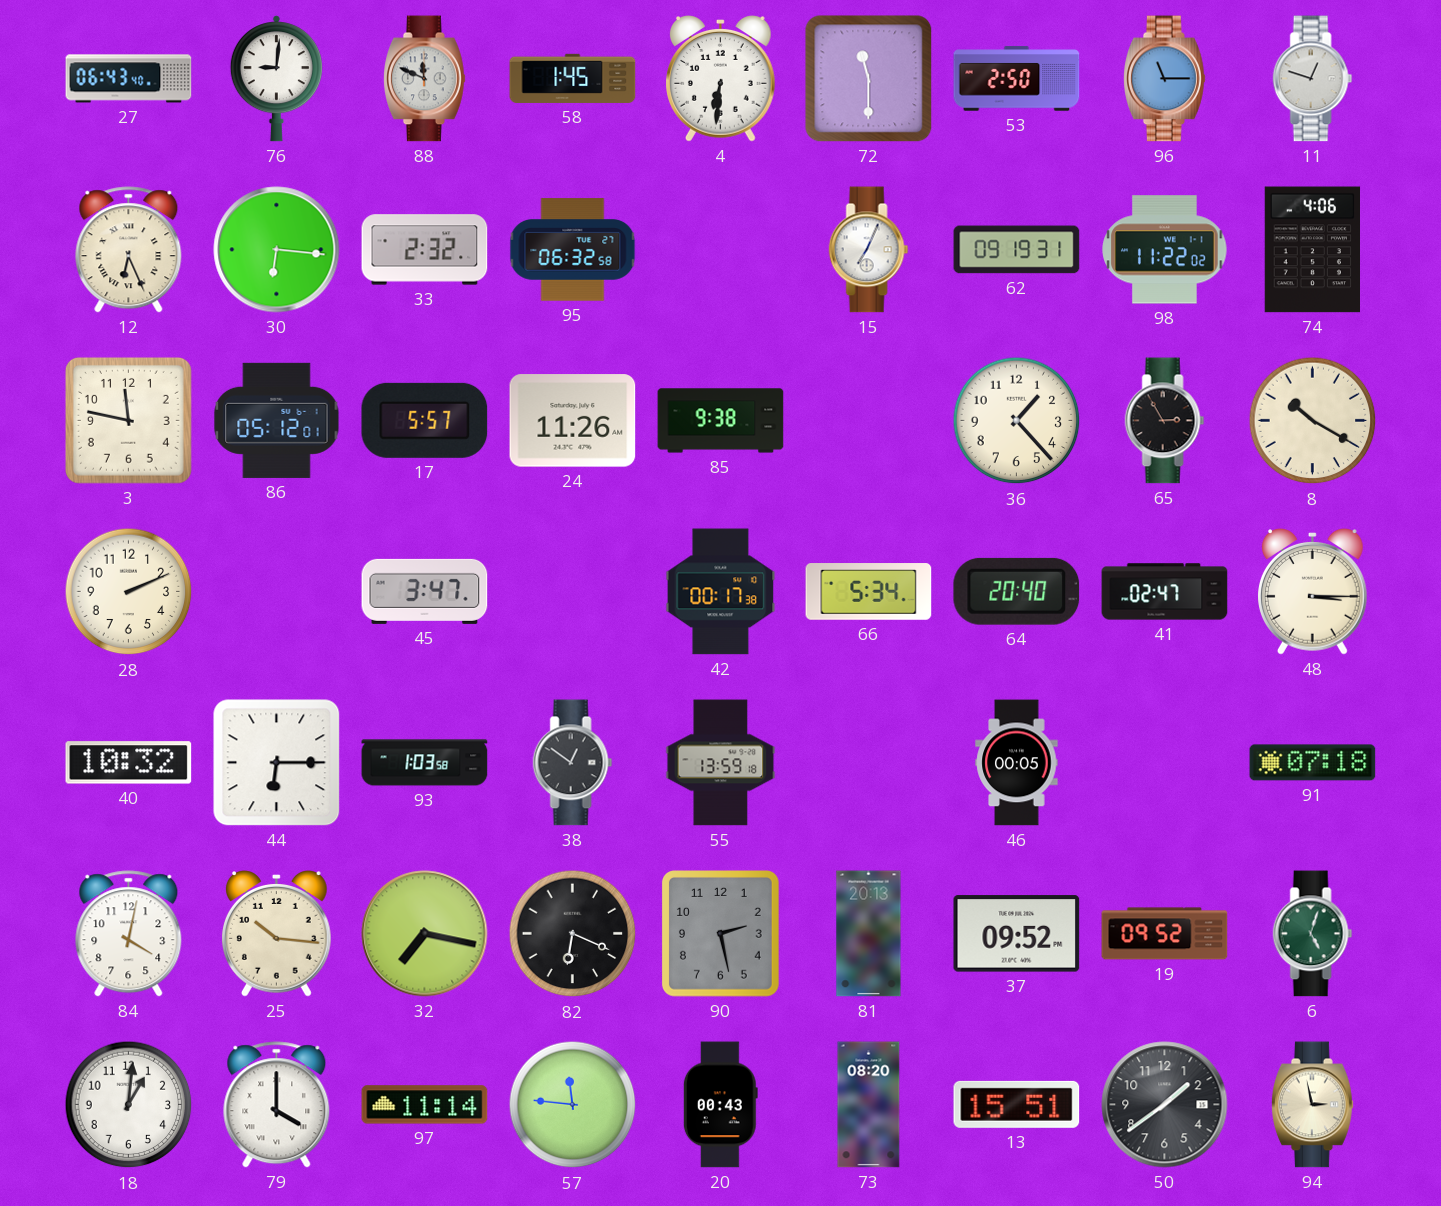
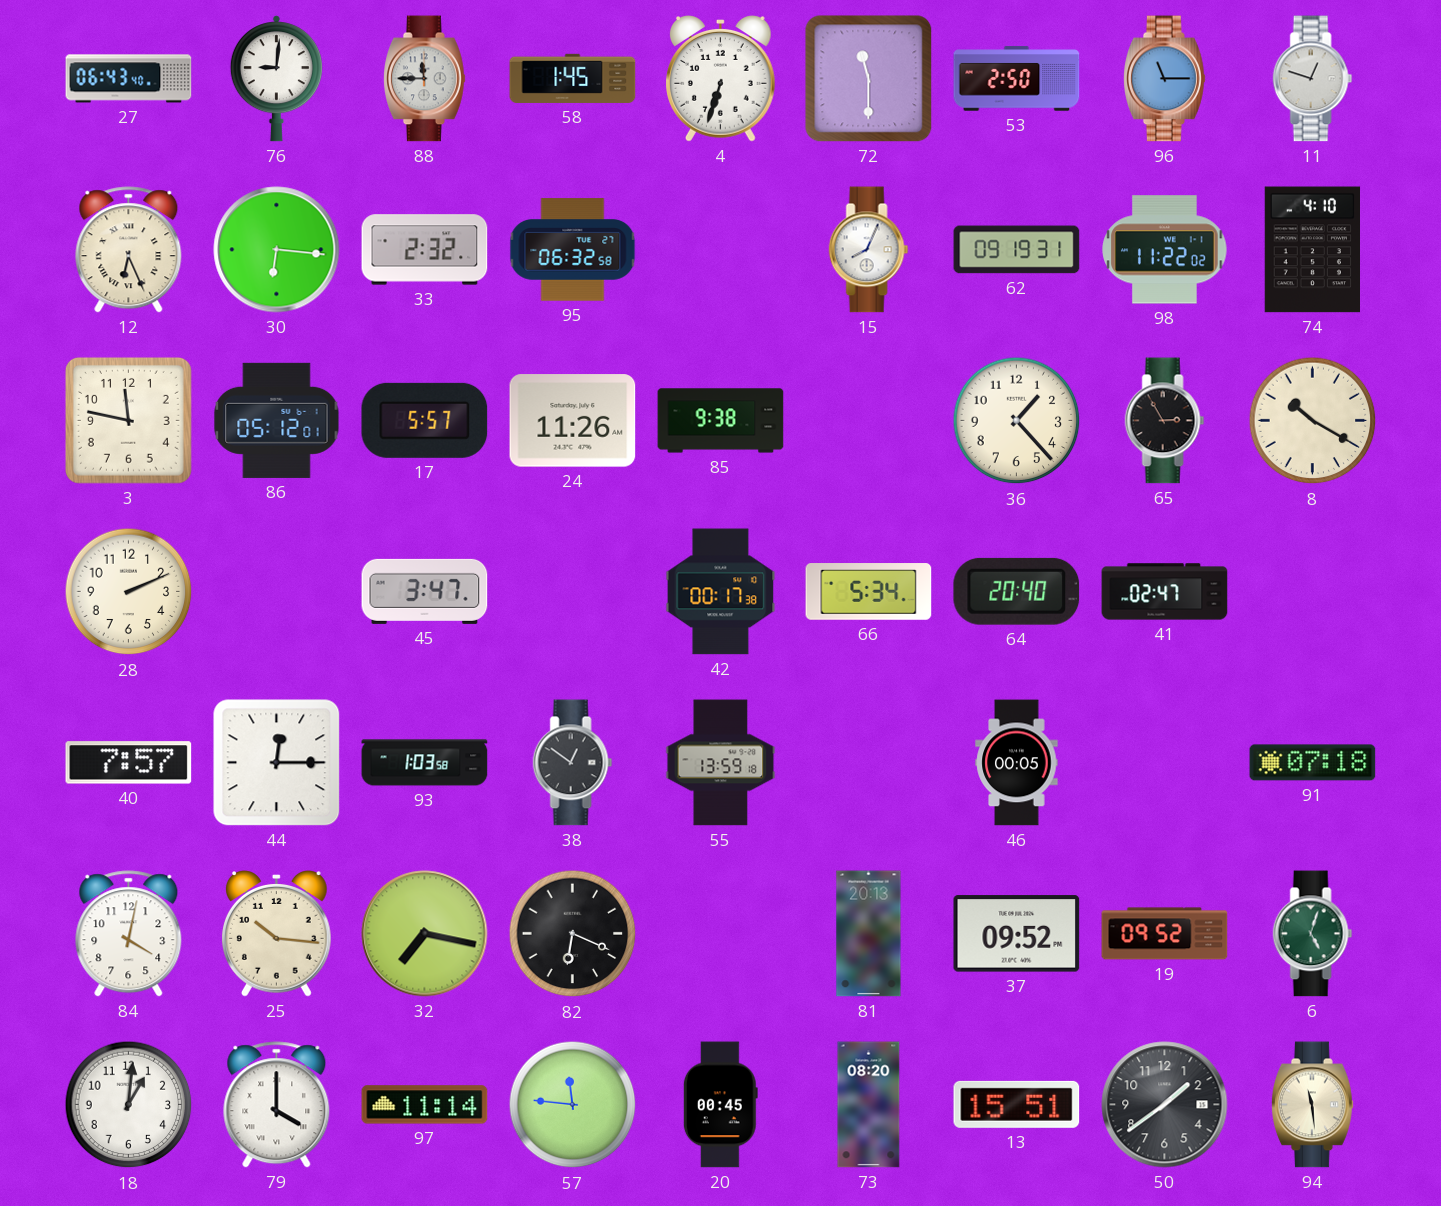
88: 11:49 -> 11:45
4: 6:31 -> 6:33
15: 7:04 -> 8:04
74: 4:06 -> 4:10
48: 3:15 -> none
40: 10:32 -> 7:57
44: 6:15 -> 12:15
90: 2:28 -> none
20: 00:43 -> 00:45
94: 2:58 -> 11:29
